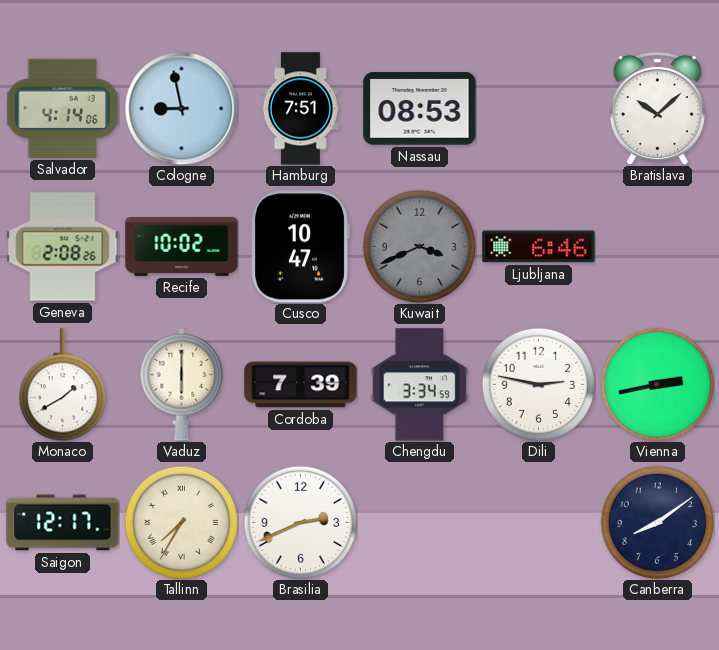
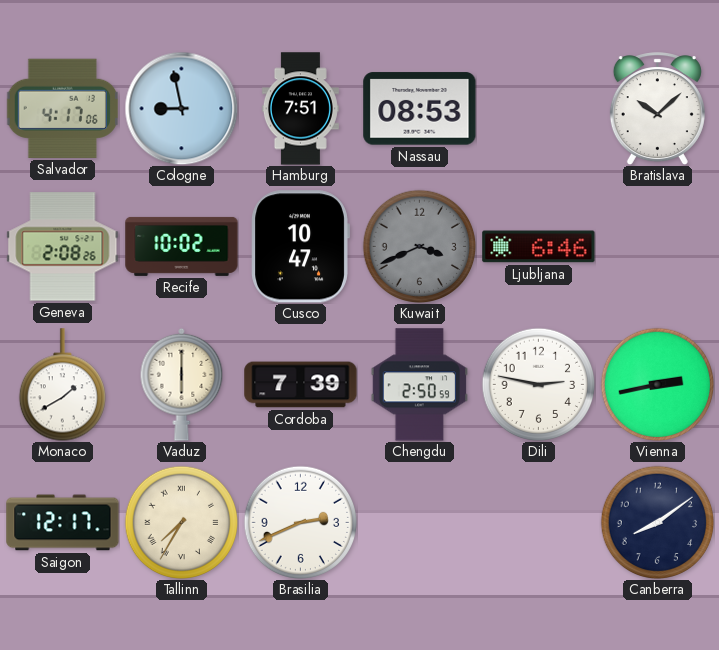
Salvador: 4:14 -> 4:17
Chengdu: 3:34 -> 2:50
